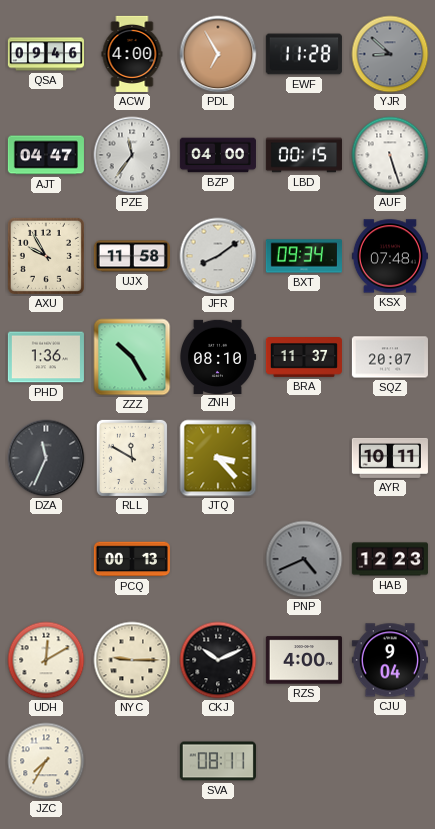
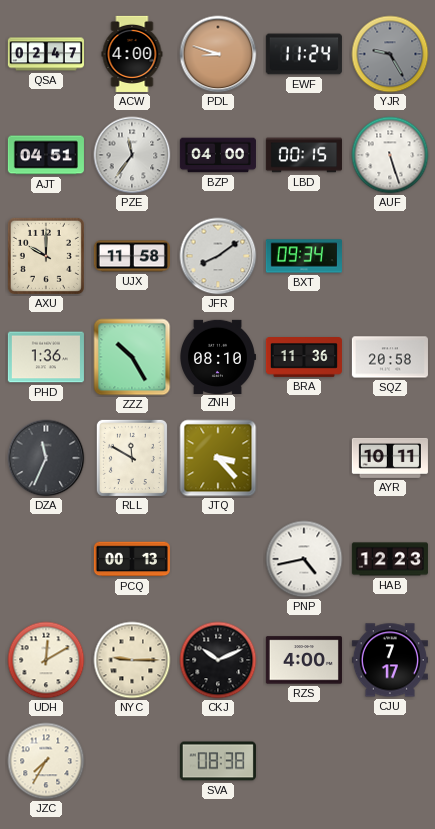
QSA: 09:46 -> 02:47
PDL: 6:55 -> 8:48
EWF: 11:28 -> 11:24
YJR: 8:52 -> 9:25
AJT: 04:47 -> 04:51
AXU: 9:55 -> 10:00
KSX: 07:48 -> none
BRA: 11:37 -> 11:36
SQZ: 20:07 -> 20:58
PNP: 4:41 -> 4:43
PNP dial: grey -> white
CJU: 9:04 -> 7:17
SVA: 08:11 -> 08:38
